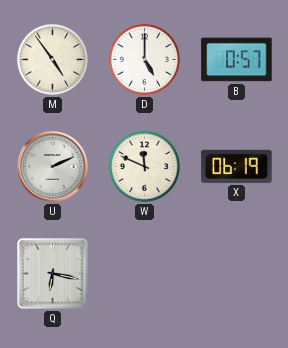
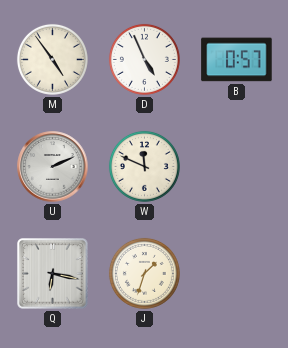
D: 5:00 -> 4:56
X: 06:19 -> none
J: none -> 1:33
